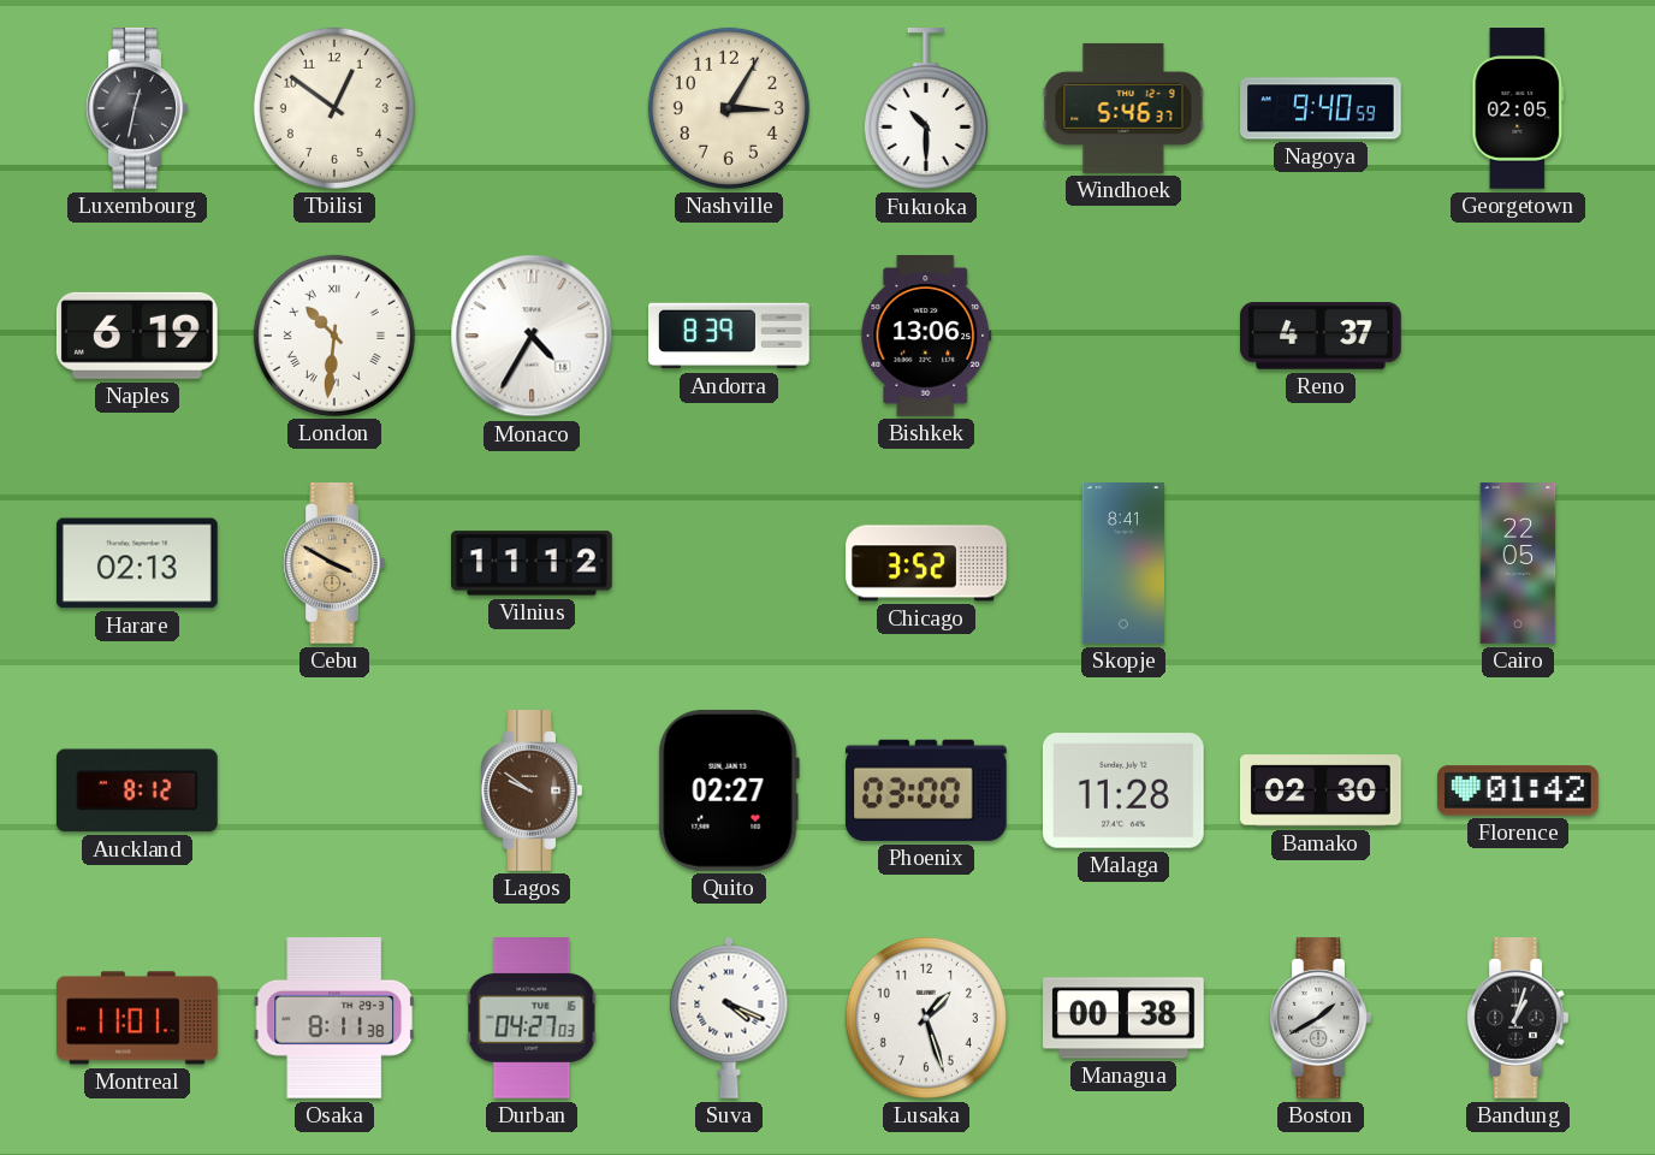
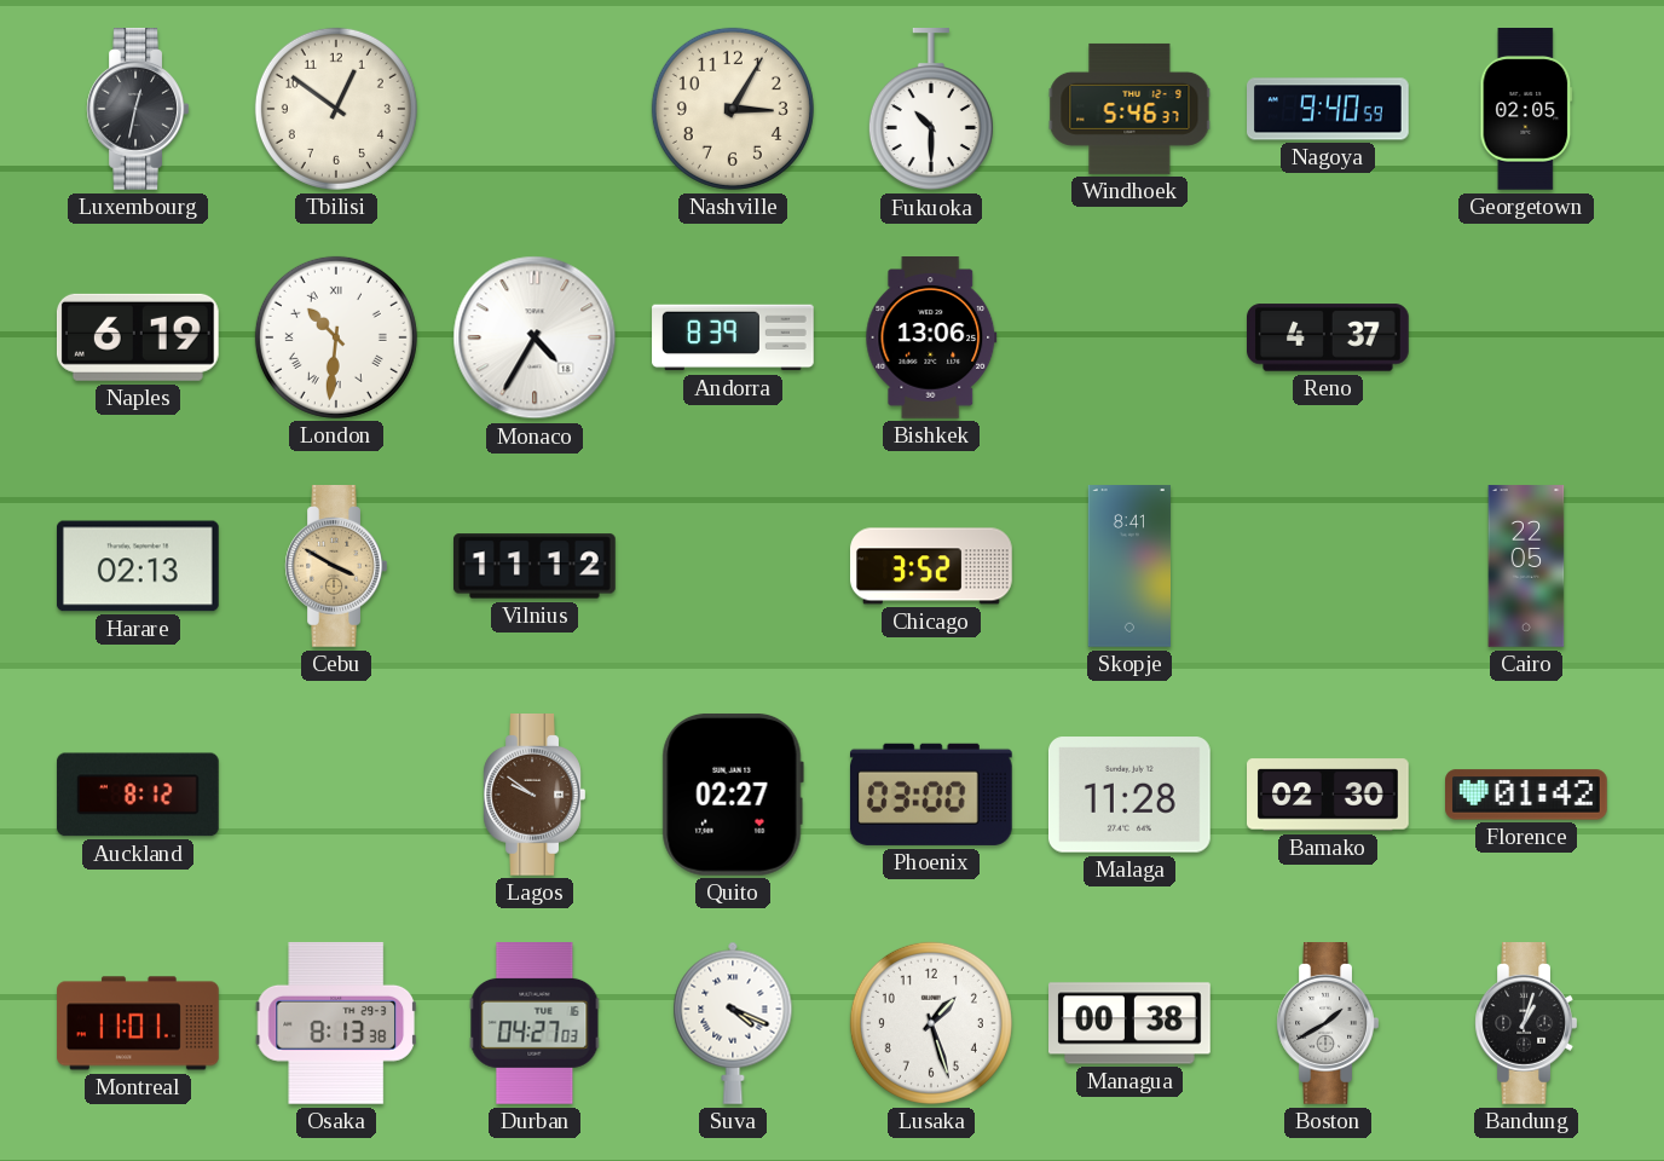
Osaka: 8:11 -> 8:13
